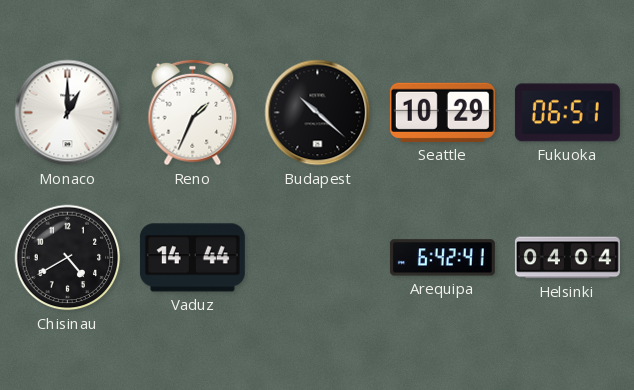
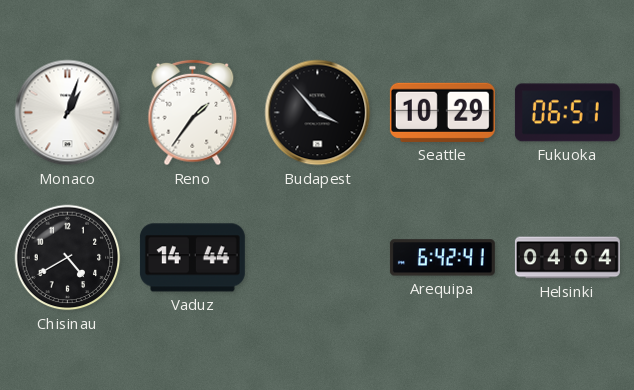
Monaco: 1:00 -> 1:03
Reno: 1:34 -> 1:36
Budapest: 10:22 -> 3:53
